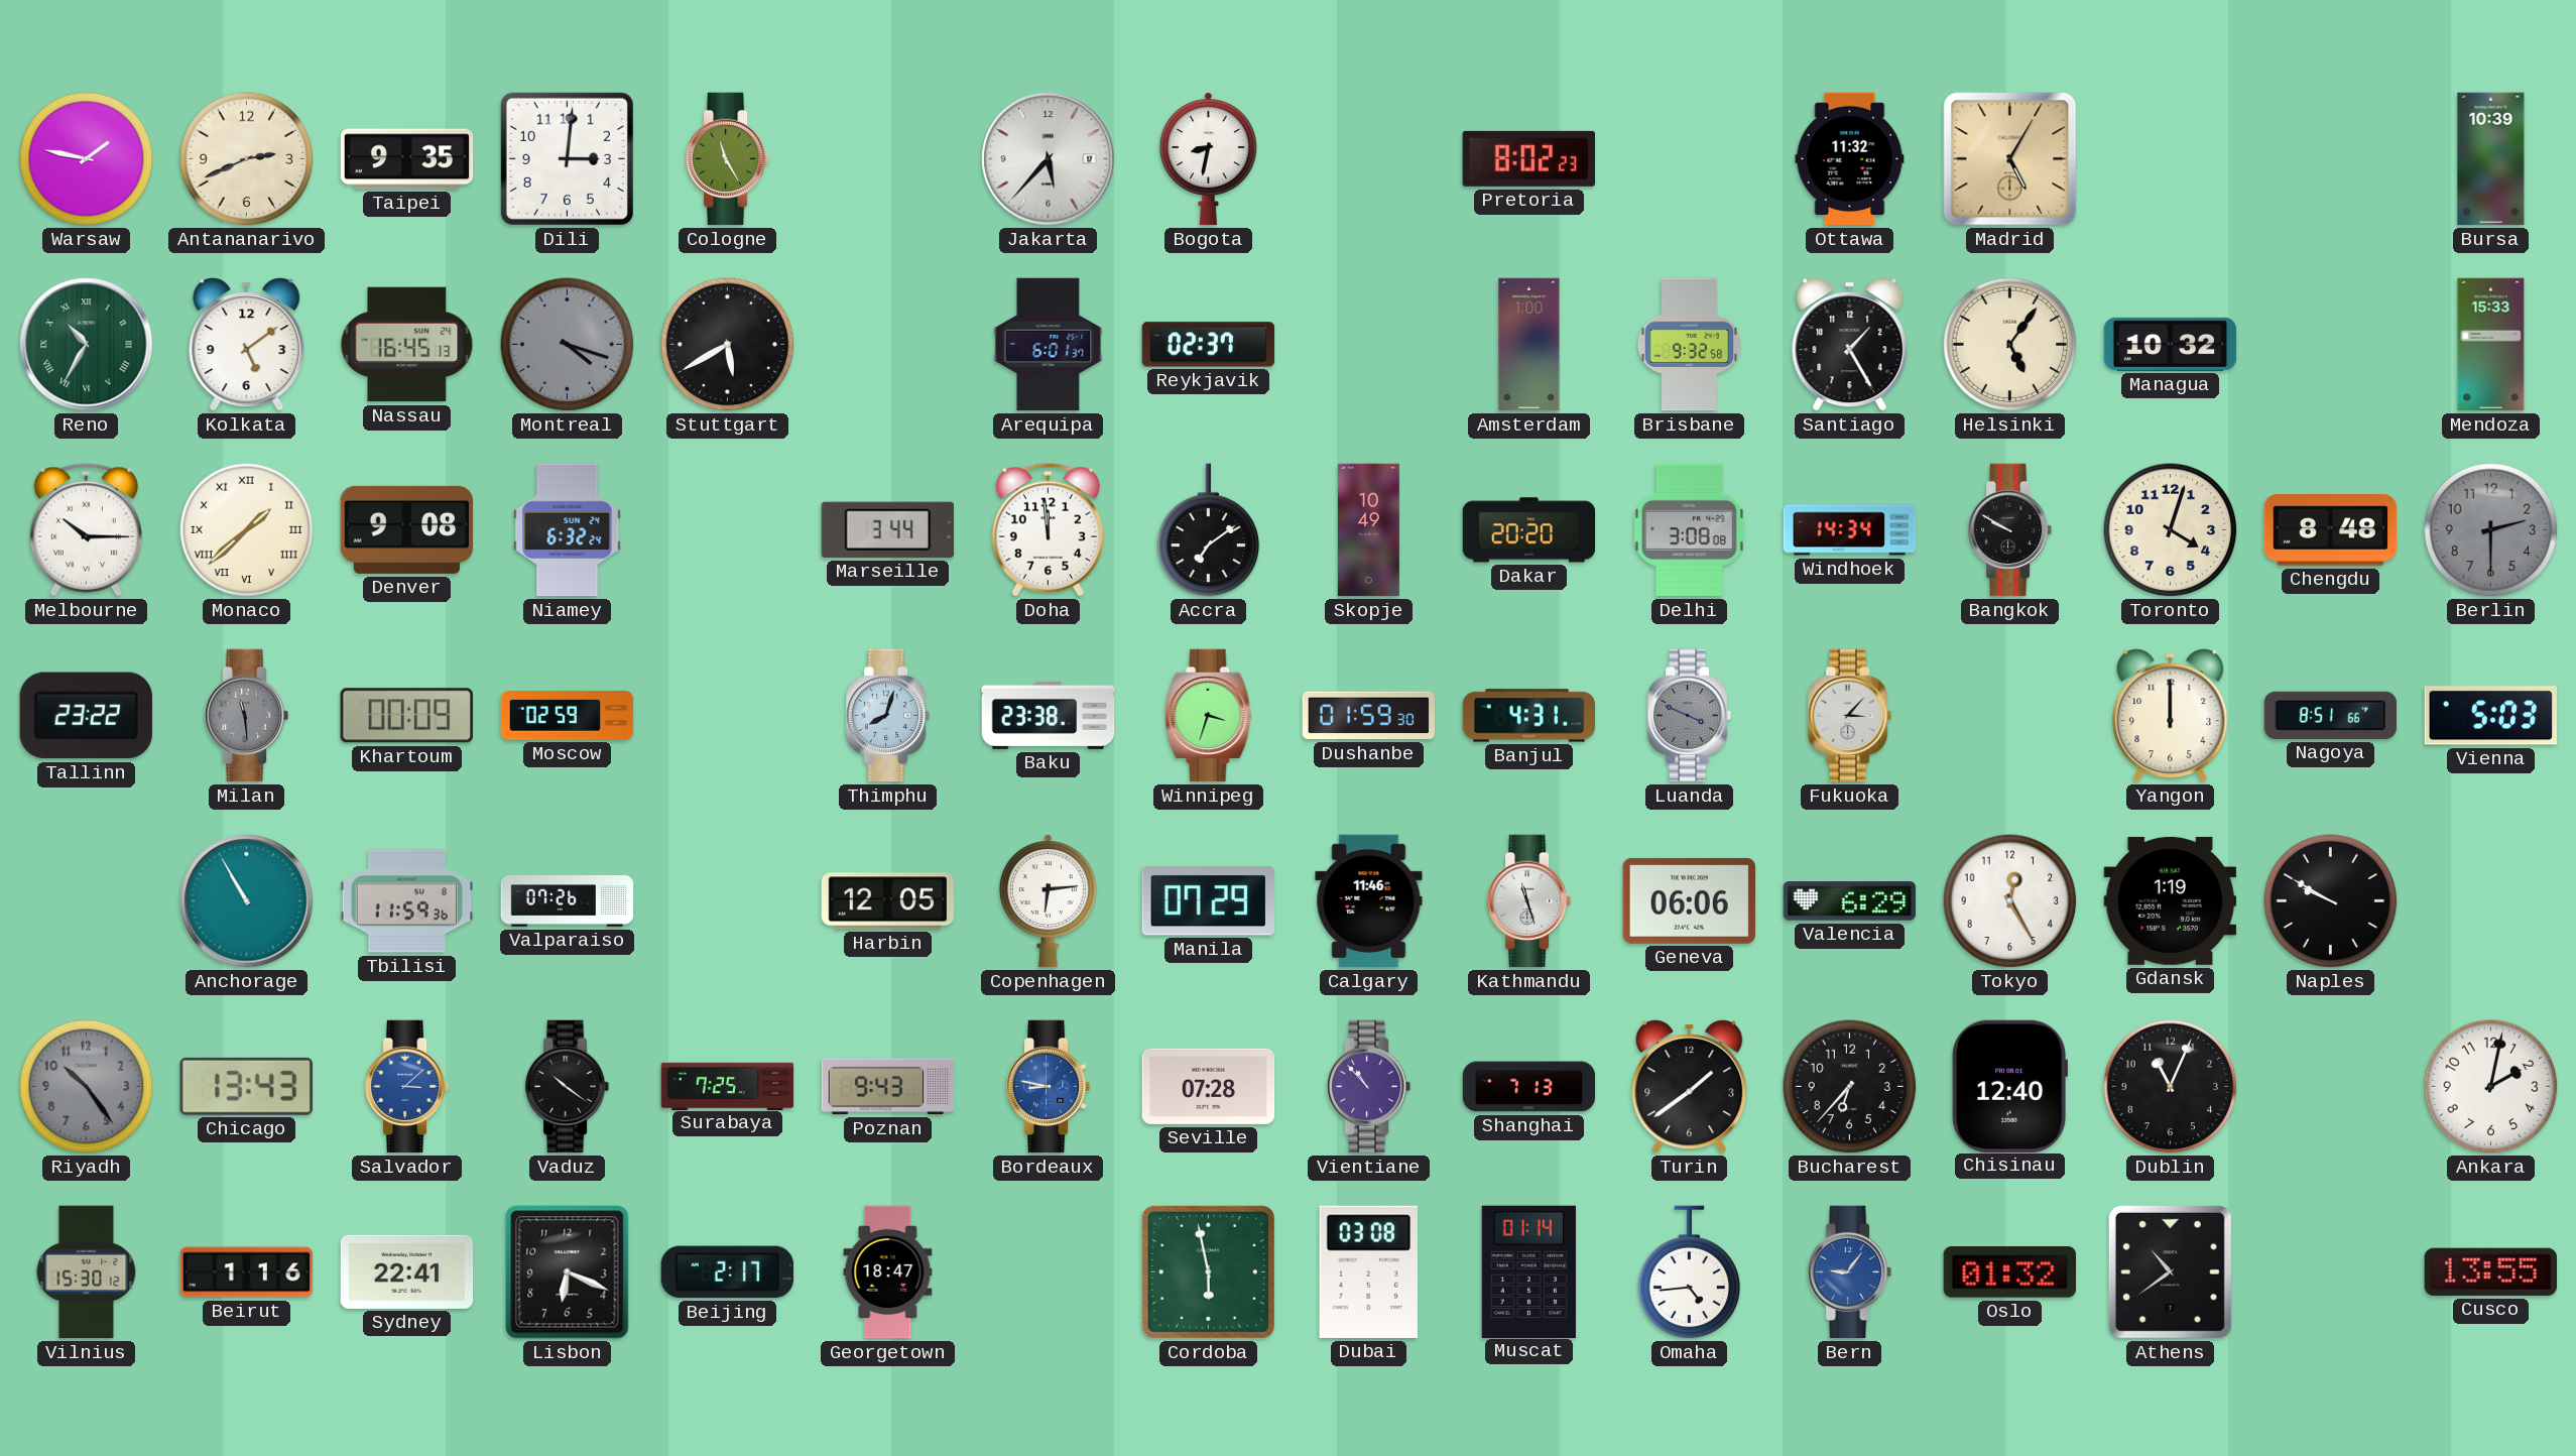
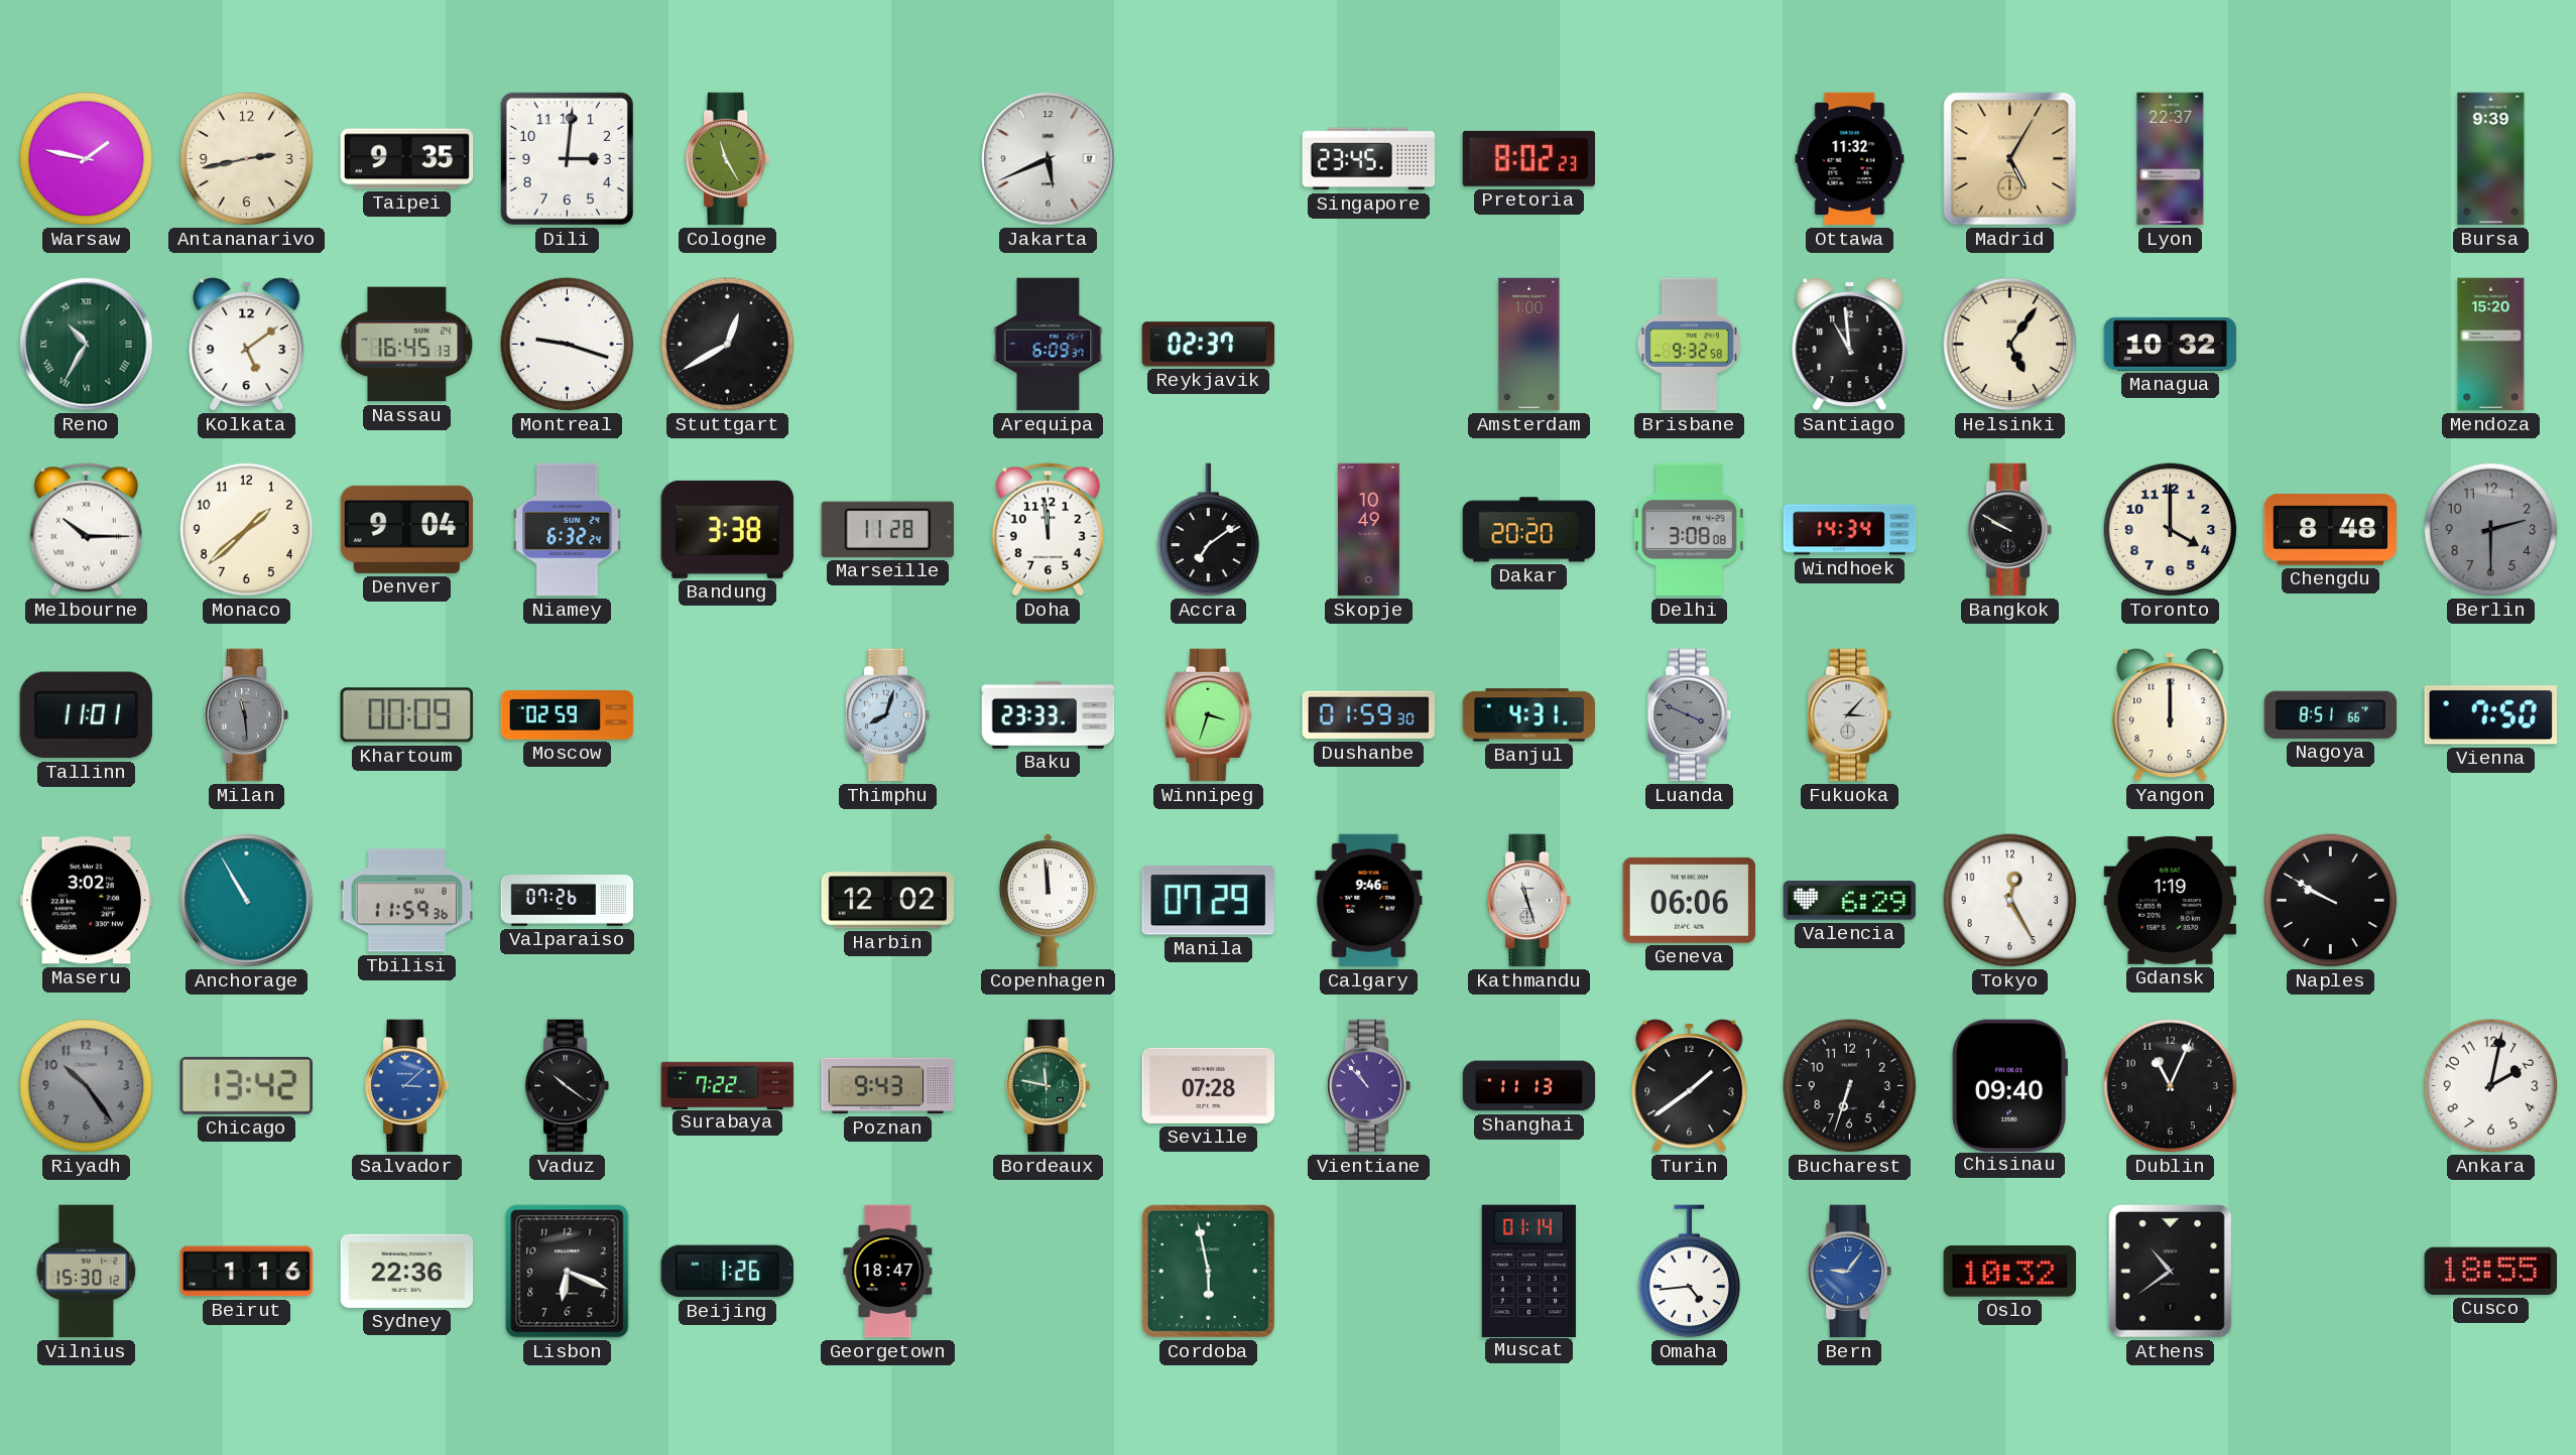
Antananarivo: 2:41 -> 2:43
Jakarta: 5:37 -> 5:41
Bogota: 8:32 -> none
Singapore: none -> 23:45
Lyon: none -> 22:37
Bursa: 10:39 -> 9:39
Montreal: 4:18 -> 9:18
Montreal dial: grey -> white
Stuttgart: 5:40 -> 12:40
Arequipa: 6:01 -> 6:09
Santiago: 1:25 -> 10:59
Mendoza: 15:33 -> 15:20
Monaco numerals: Roman -> Arabic
Denver: 9:08 -> 9:04
Bandung: none -> 3:38
Marseille: 3:44 -> 11:28
Toronto: 4:03 -> 4:00
Tallinn: 23:22 -> 11:01
Baku: 23:38 -> 23:33
Vienna: 5:03 -> 7:50
Maseru: none -> 3:02
Harbin: 12:05 -> 12:02
Copenhagen: 6:14 -> 11:59
Calgary: 11:46 -> 9:46
Chicago: 13:43 -> 13:42
Surabaya: 7:25 -> 7:22
Bordeaux: 8:47 -> 11:47
Bordeaux dial: blue -> green
Shanghai: 7:13 -> 11:13
Bucharest: 6:37 -> 6:33
Chisinau: 12:40 -> 09:40
Sydney: 22:41 -> 22:36
Beijing: 2:17 -> 1:26
Dubai: 03:08 -> none
Oslo: 01:32 -> 10:32
Cusco: 13:55 -> 18:55
